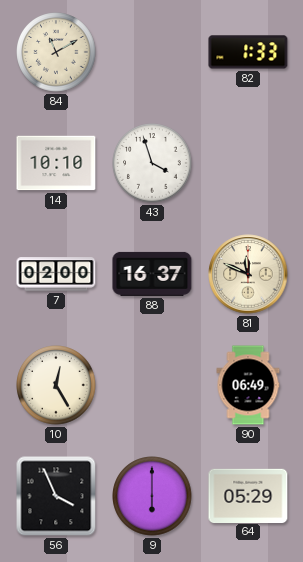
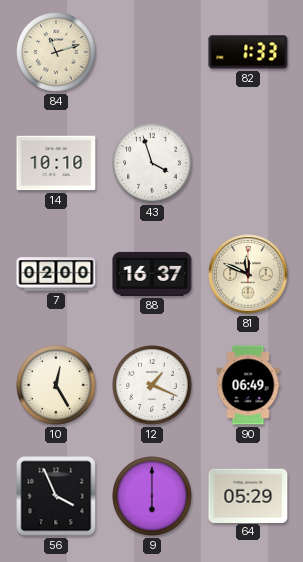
84: 11:10 -> 11:12
12: none -> 1:19
